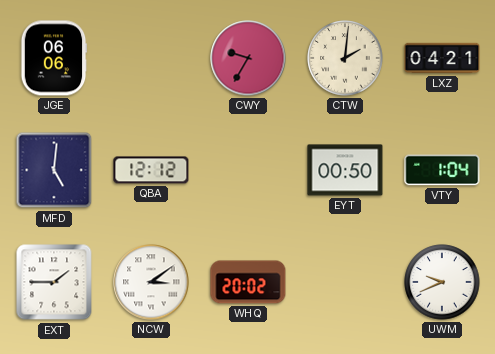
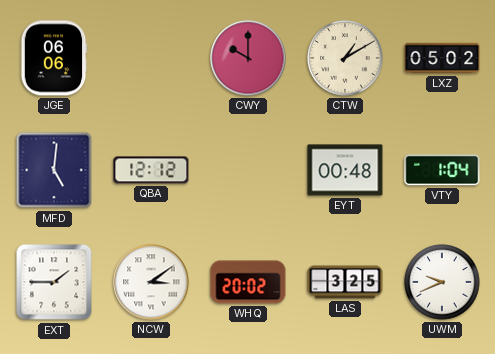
CWY: 9:35 -> 10:00
CTW: 2:01 -> 1:10
LXZ: 04:21 -> 05:02
EYT: 00:50 -> 00:48
LAS: none -> 3:25
